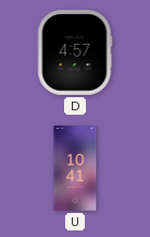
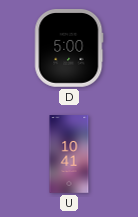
D: 4:57 -> 5:00
